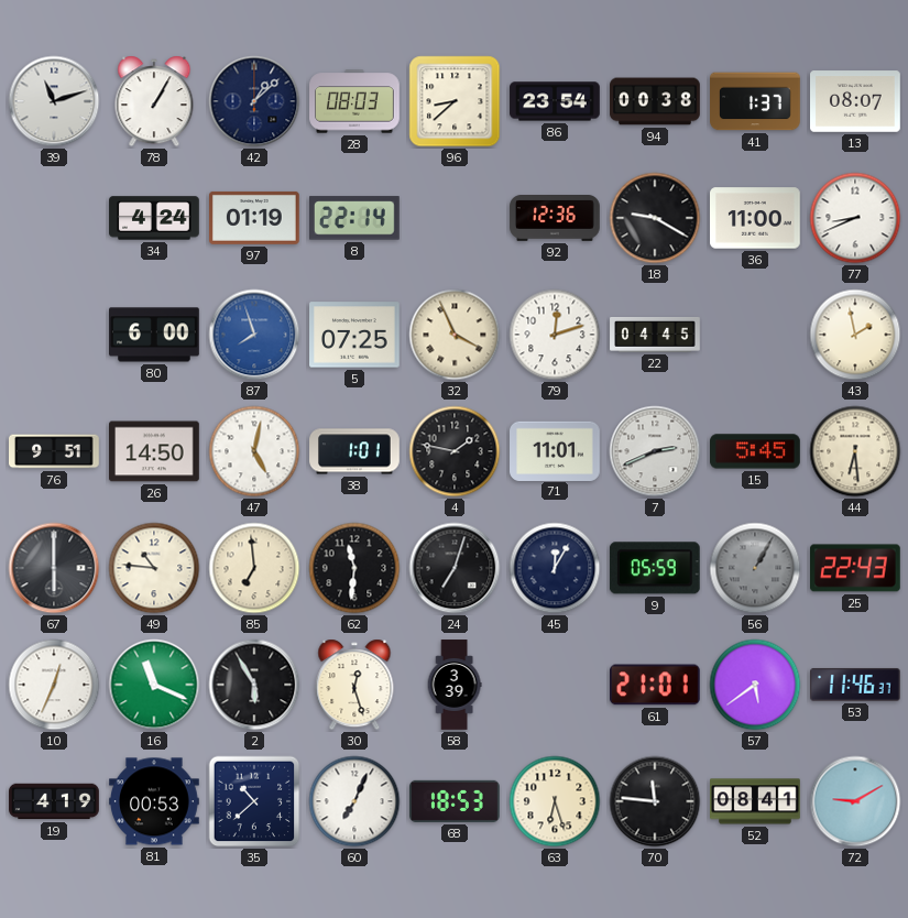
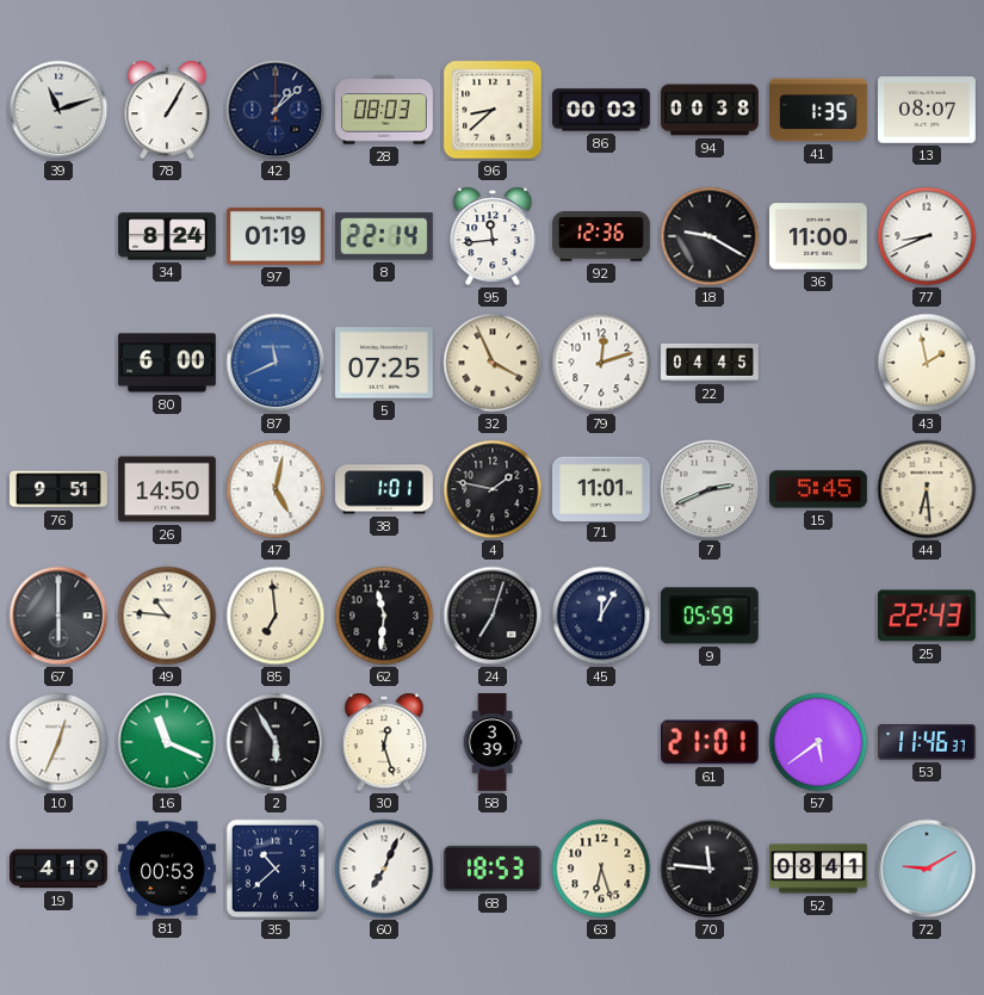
86: 23:54 -> 00:03
41: 1:37 -> 1:35
34: 4:24 -> 8:24
95: none -> 11:44
87: 7:57 -> 11:41
56: 1:05 -> none
